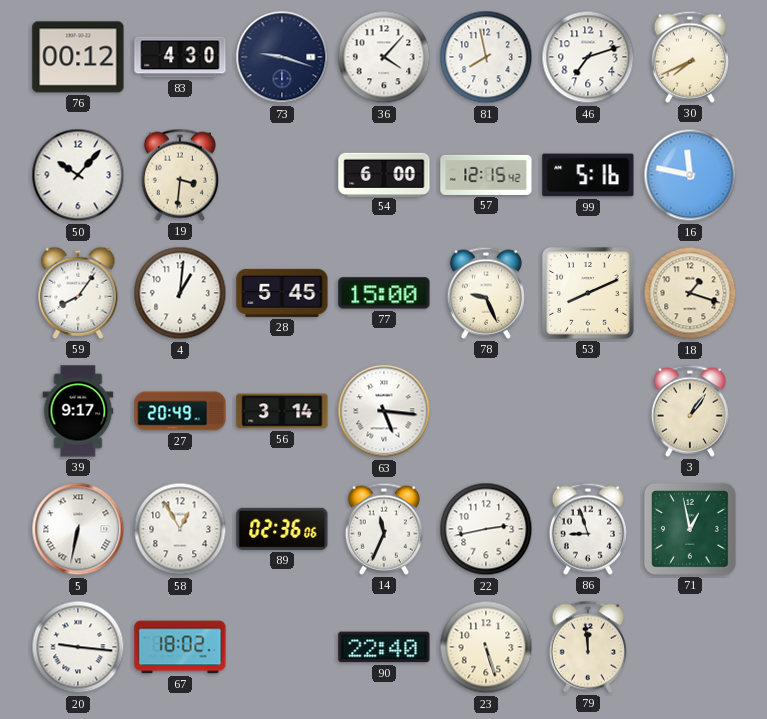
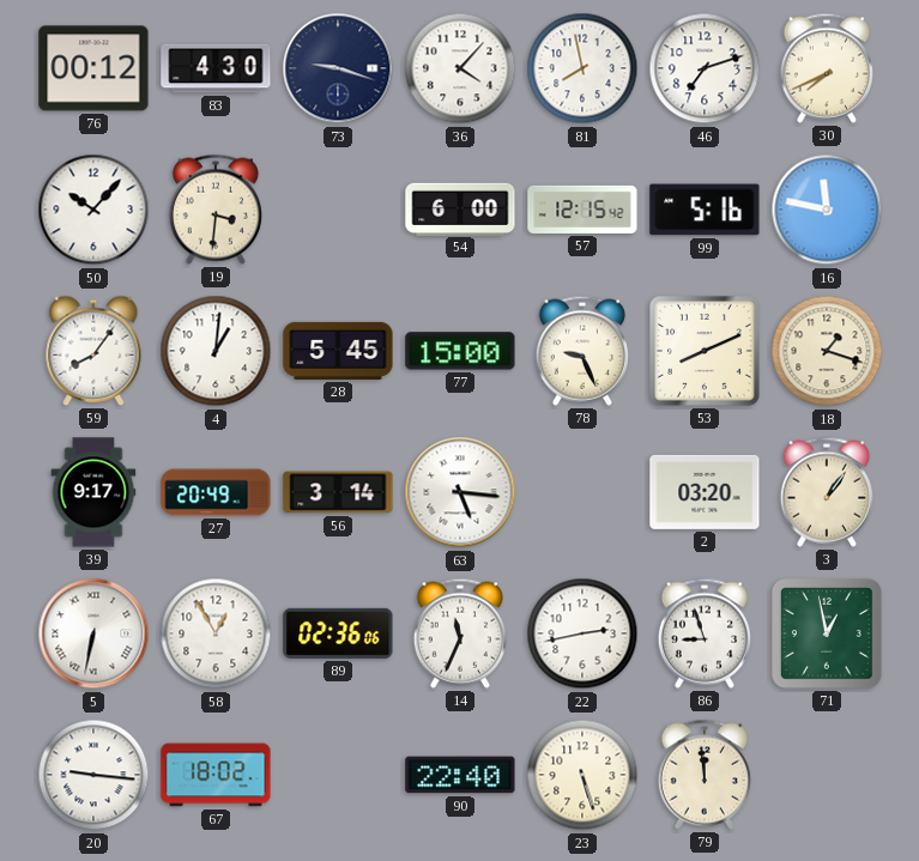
2: none -> 03:20
